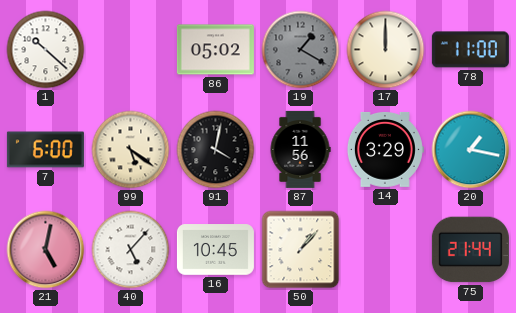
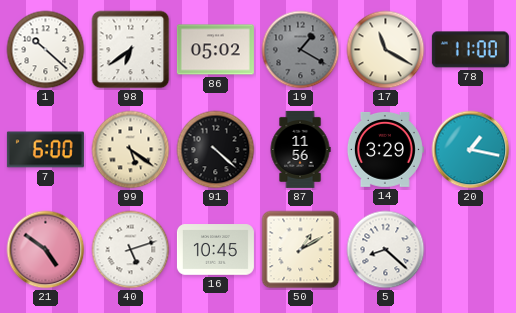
98: none -> 6:39
17: 12:00 -> 11:20
91: 4:02 -> 4:22
21: 5:02 -> 4:51
40: 5:07 -> 5:12
50: 1:07 -> 1:10
5: none -> 8:22
75: 21:44 -> none
